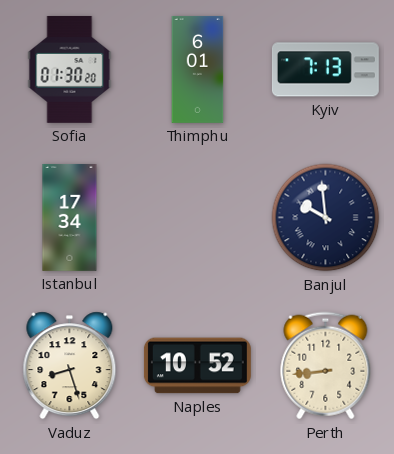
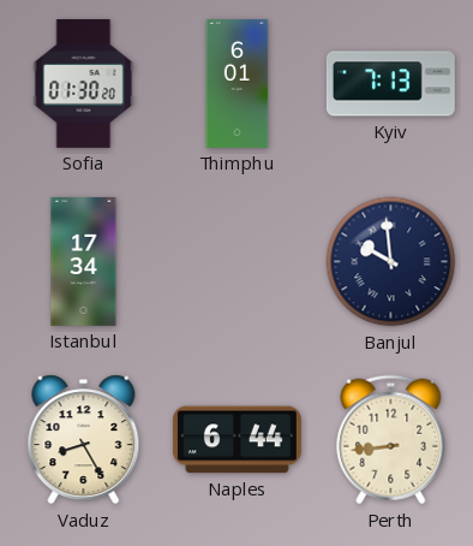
Vaduz: 8:27 -> 8:25
Naples: 10:52 -> 6:44
